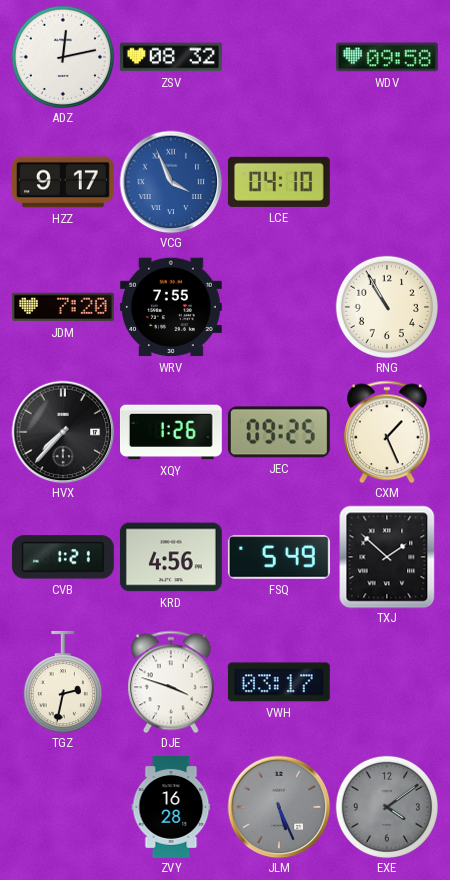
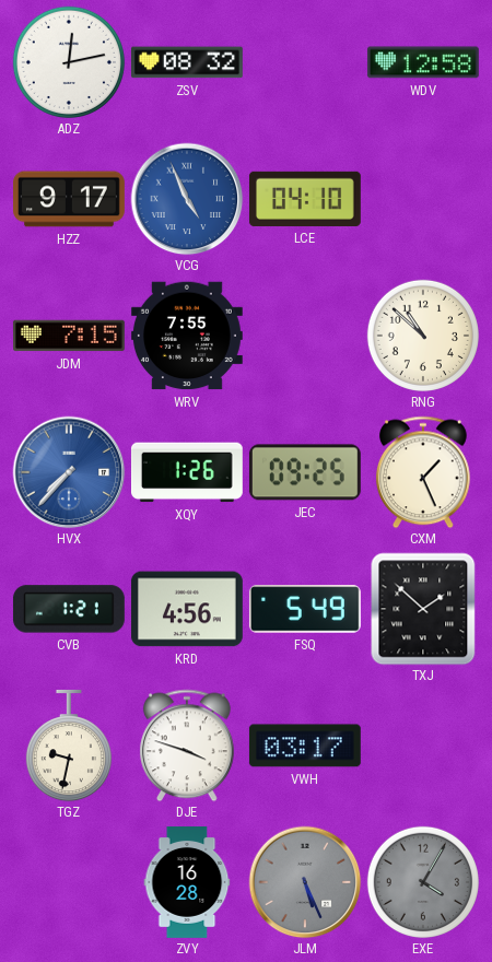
WDV: 09:58 -> 12:58
VCG: 3:56 -> 4:56
JDM: 7:20 -> 7:15
RNG: 10:55 -> 10:52
HVX dial: black -> blue
TGZ: 2:32 -> 9:32
EXE: 4:09 -> 4:05
